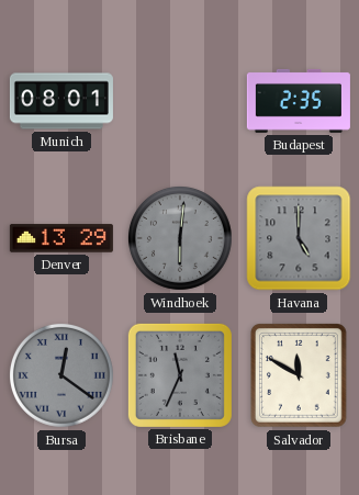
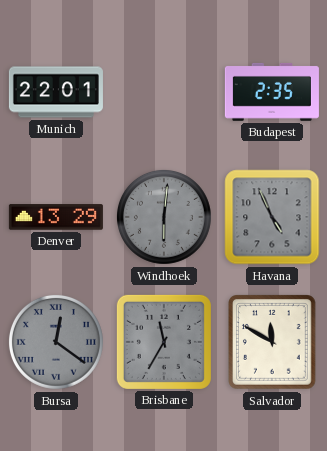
Munich: 08:01 -> 22:01
Havana: 5:00 -> 4:56
Brisbane: 11:34 -> 11:35
